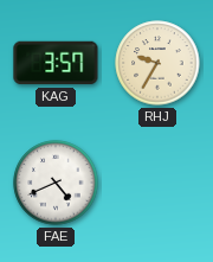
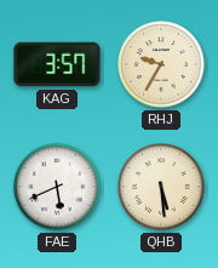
FAE: 4:41 -> 5:41
QHB: none -> 5:29
